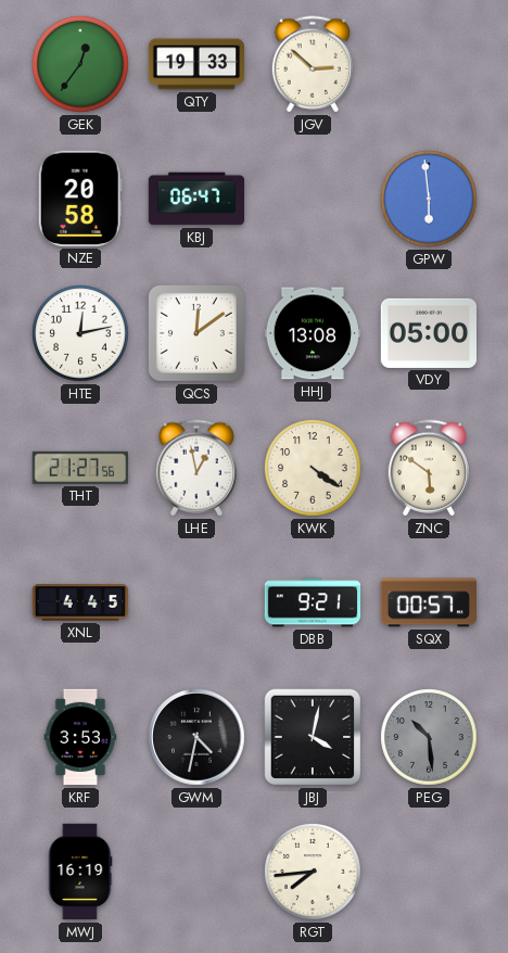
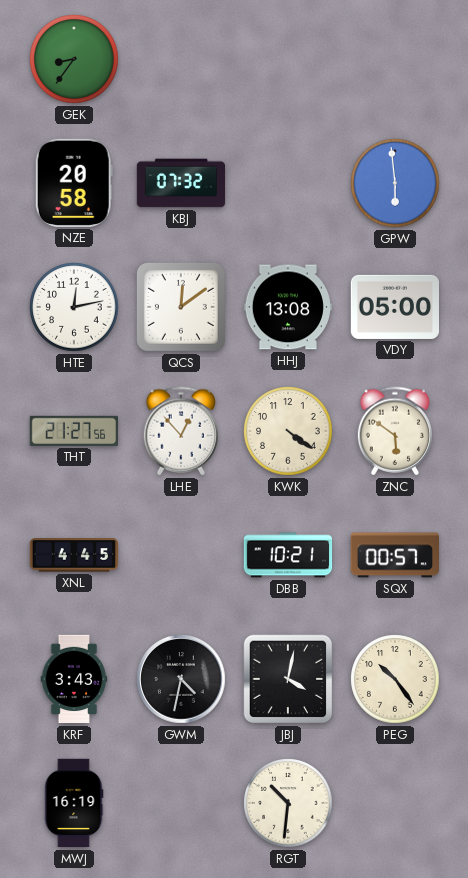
GEK: 12:36 -> 8:36
QTY: 19:33 -> none
JGV: 2:52 -> none
KBJ: 06:47 -> 07:32
LHE: 12:58 -> 12:53
DBB: 9:21 -> 10:21
KRF: 3:53 -> 3:43
PEG: 10:29 -> 10:24
PEG dial: grey -> cream
RGT: 7:44 -> 10:31
